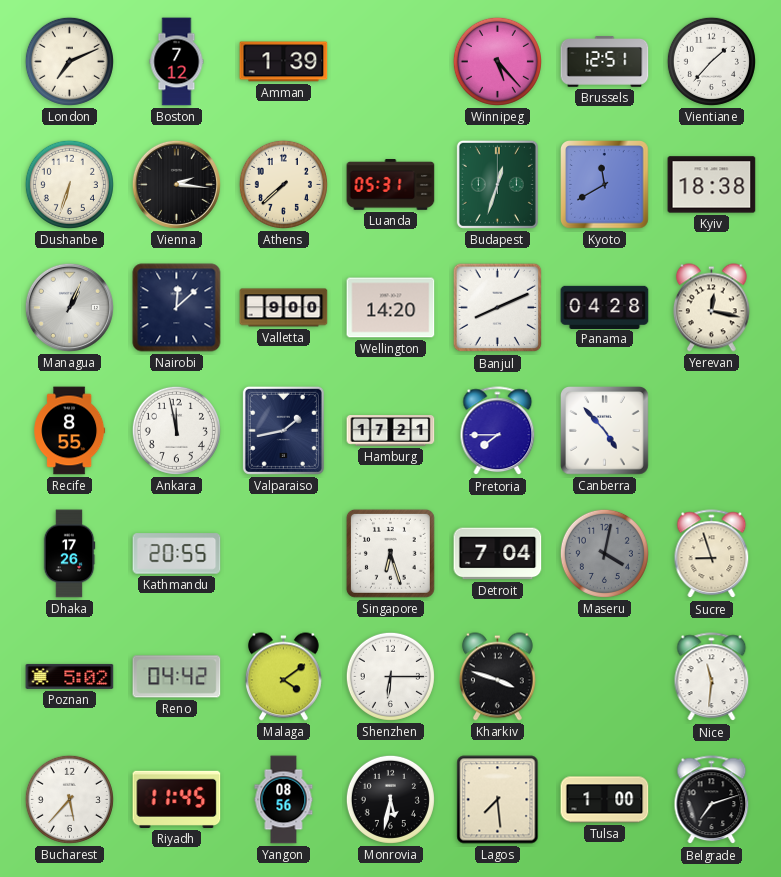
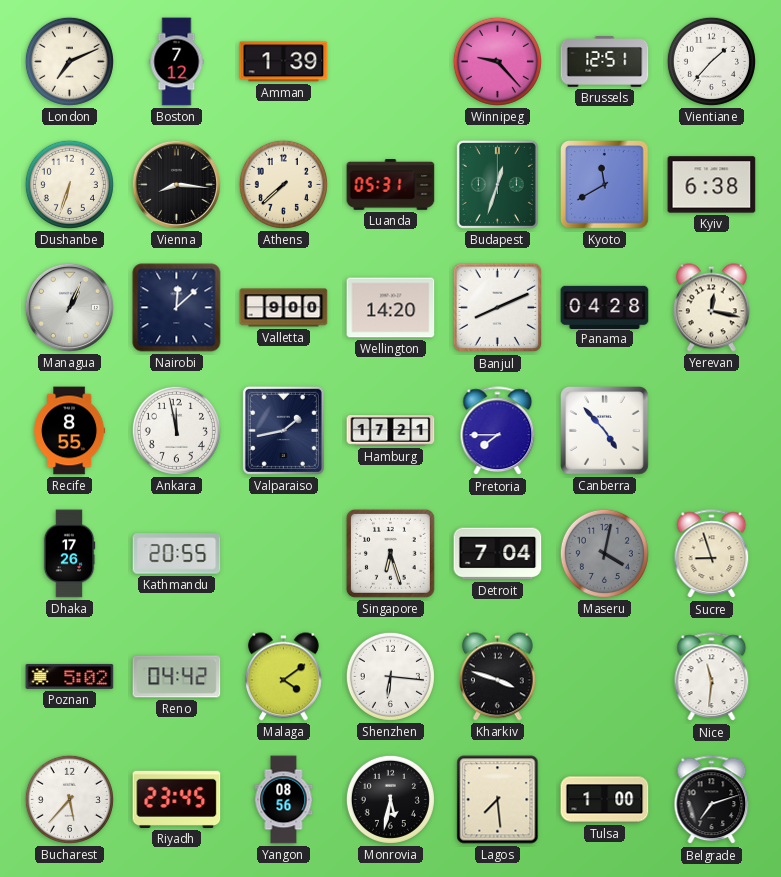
Winnipeg: 5:23 -> 9:23
Vienna: 2:16 -> 8:16
Kyiv: 18:38 -> 6:38
Shenzhen: 6:15 -> 6:16
Riyadh: 11:45 -> 23:45
